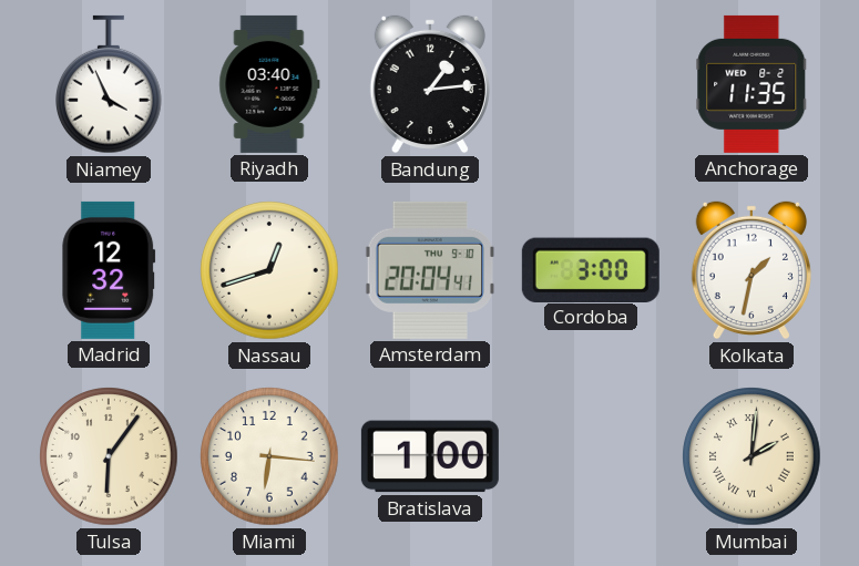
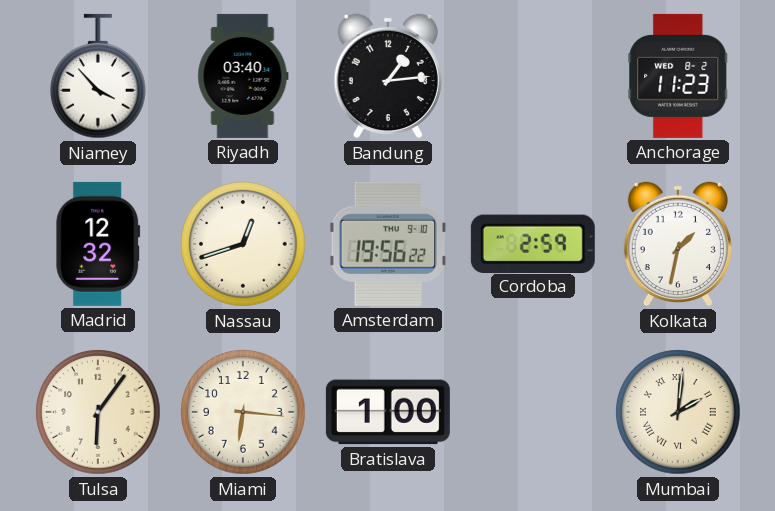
Niamey: 3:56 -> 3:53
Anchorage: 11:35 -> 11:23
Amsterdam: 20:04 -> 19:56
Cordoba: 3:00 -> 2:59
